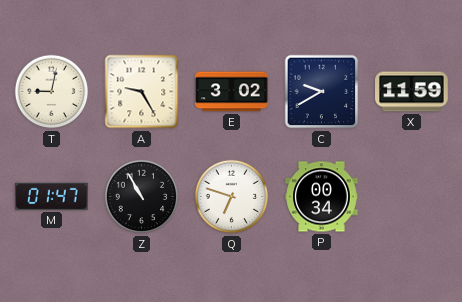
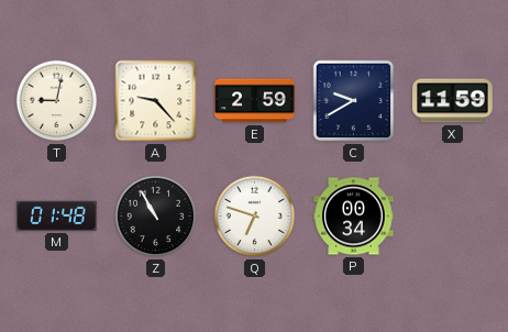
A: 9:25 -> 9:23
E: 3:02 -> 2:59
M: 01:47 -> 01:48
